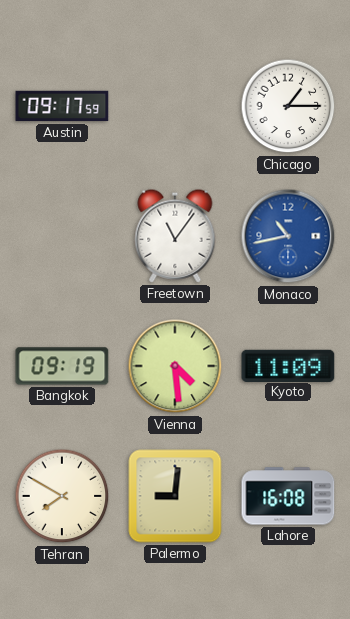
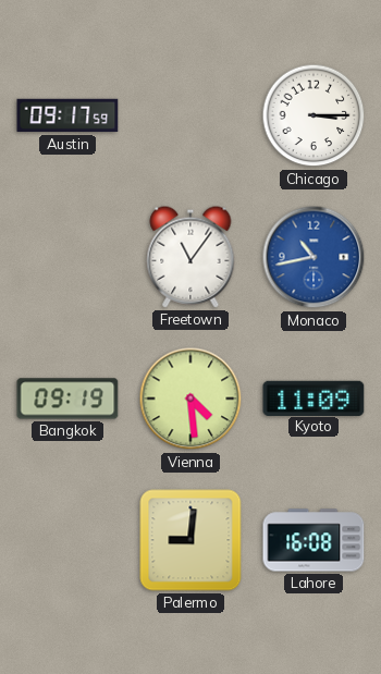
Chicago: 1:15 -> 3:15
Tehran: 7:50 -> none
